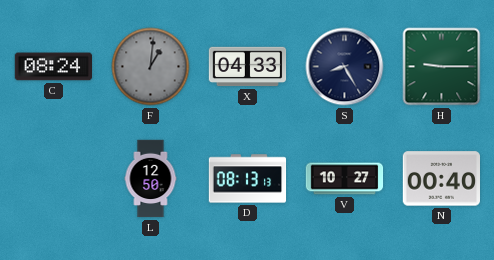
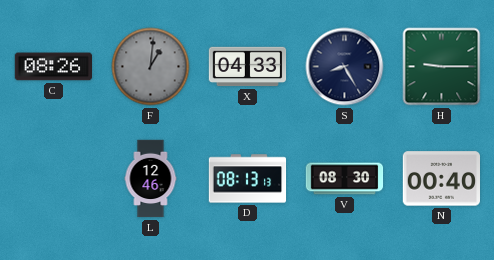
C: 08:24 -> 08:26
L: 12:50 -> 12:46
V: 10:27 -> 08:30
